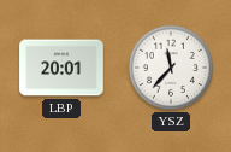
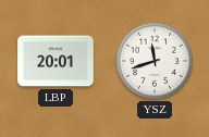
YSZ: 11:37 -> 11:42
